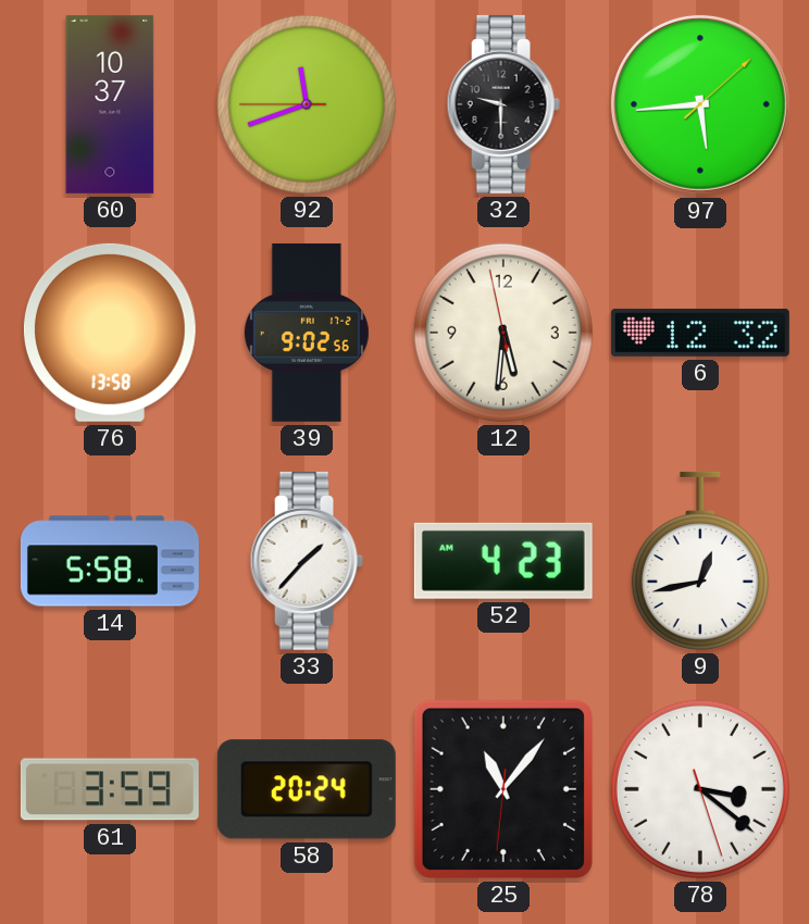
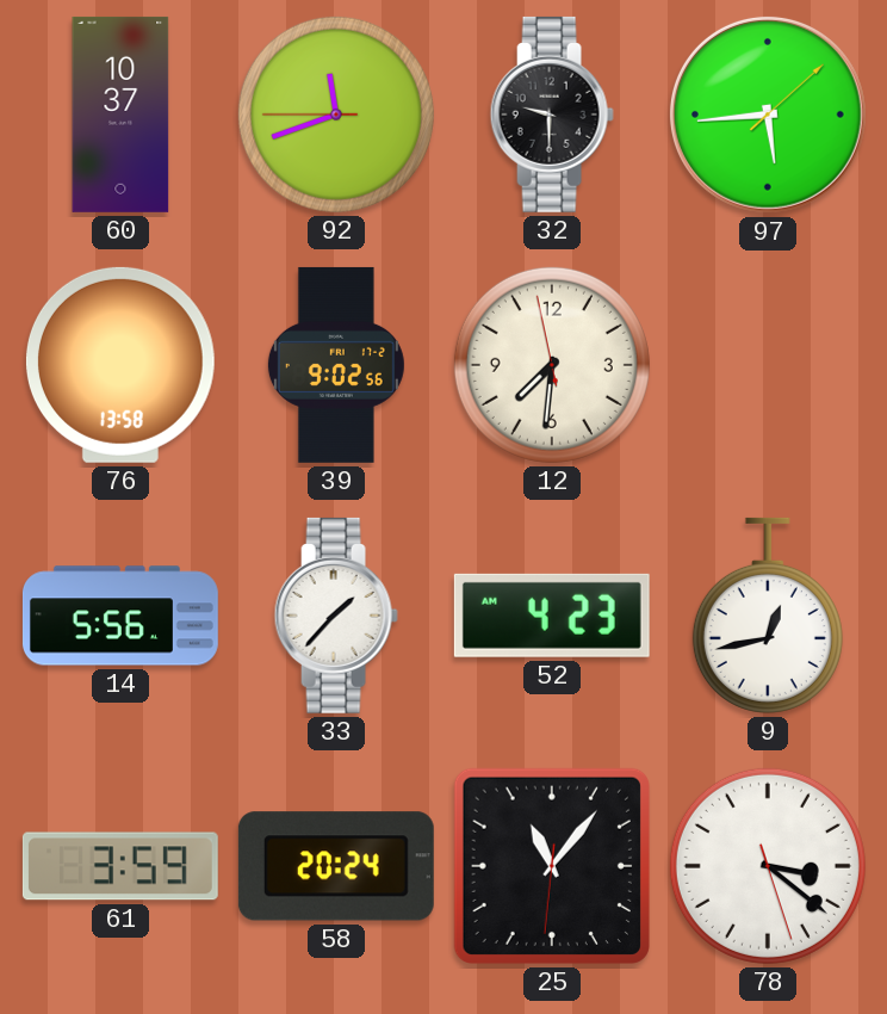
12: 5:30 -> 7:30
6: 12:32 -> none
14: 5:58 -> 5:56
